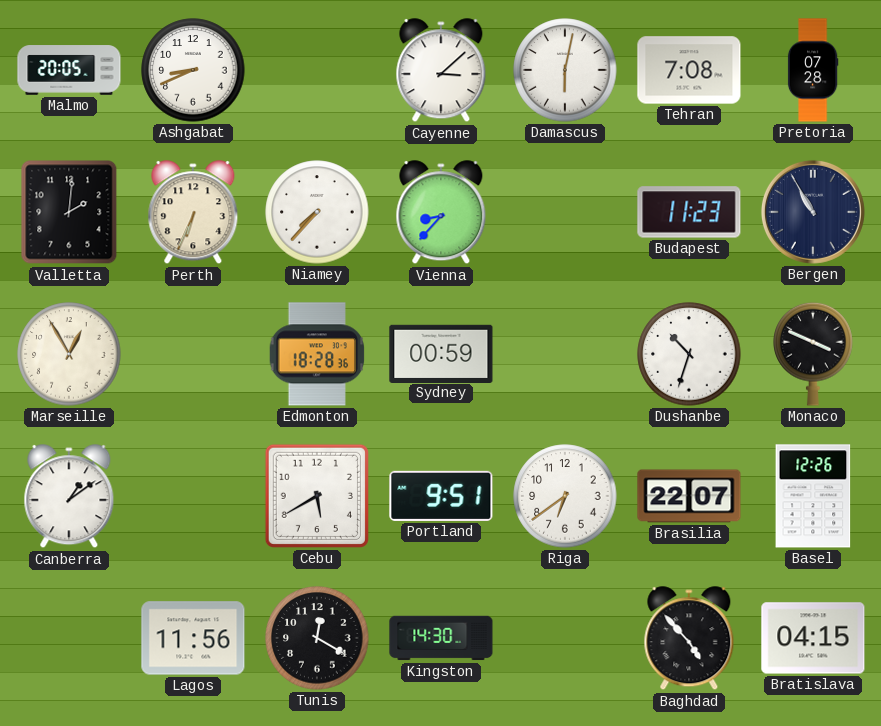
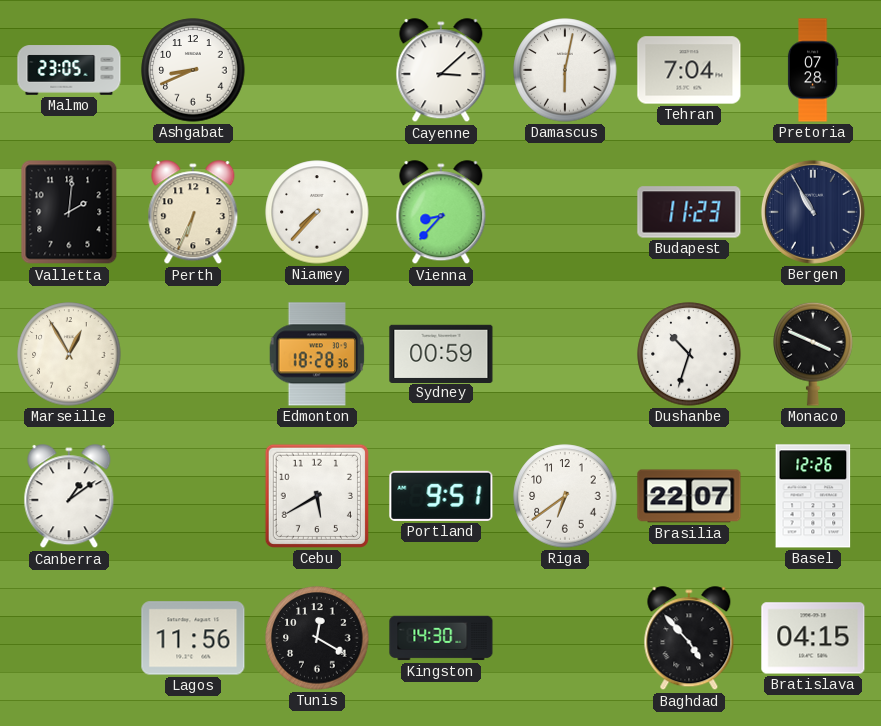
Malmo: 20:05 -> 23:05
Tehran: 7:08 -> 7:04
